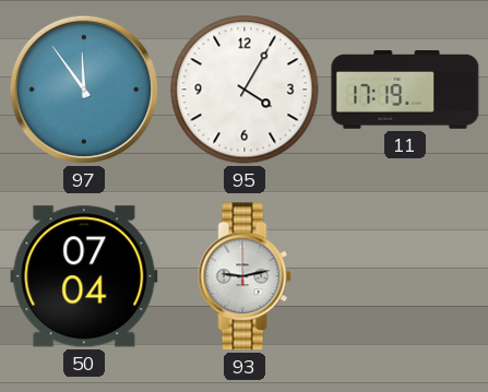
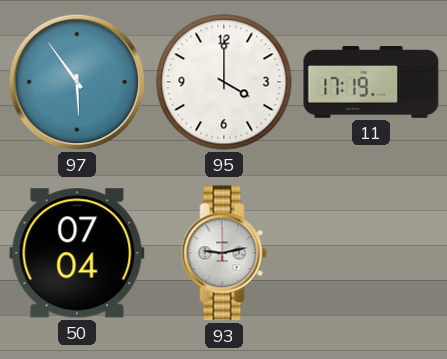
97: 11:54 -> 5:54
95: 4:05 -> 4:00
